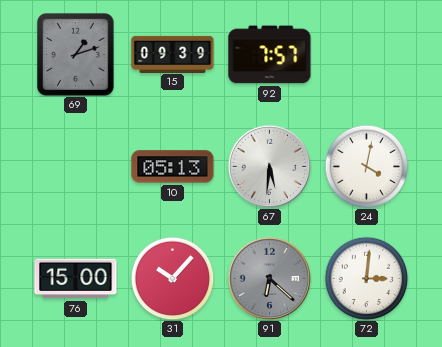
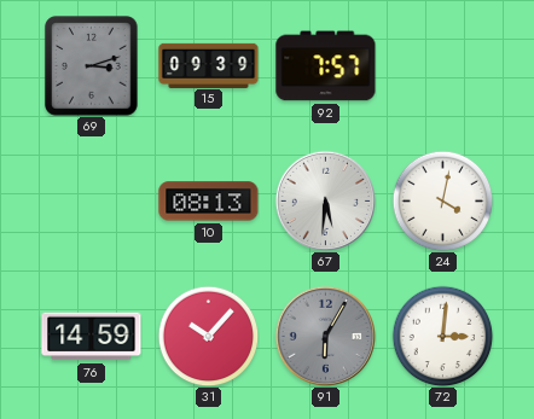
69: 1:12 -> 3:12
10: 05:13 -> 08:13
76: 15:00 -> 14:59
91: 6:22 -> 6:05
